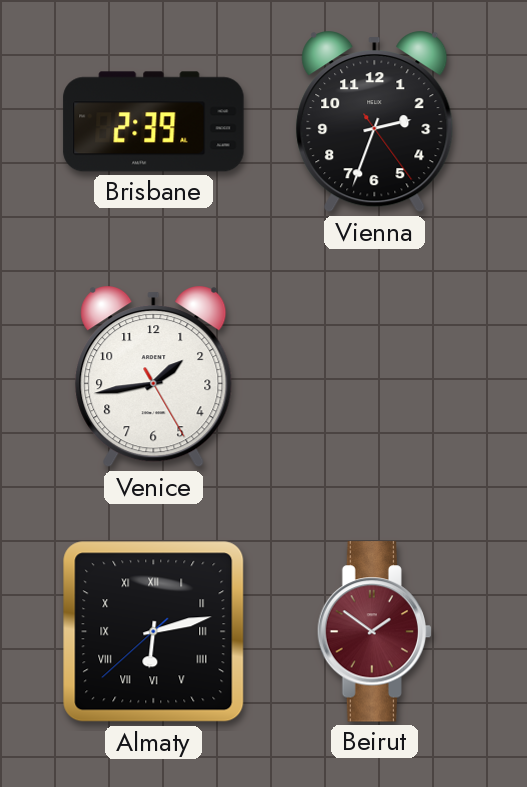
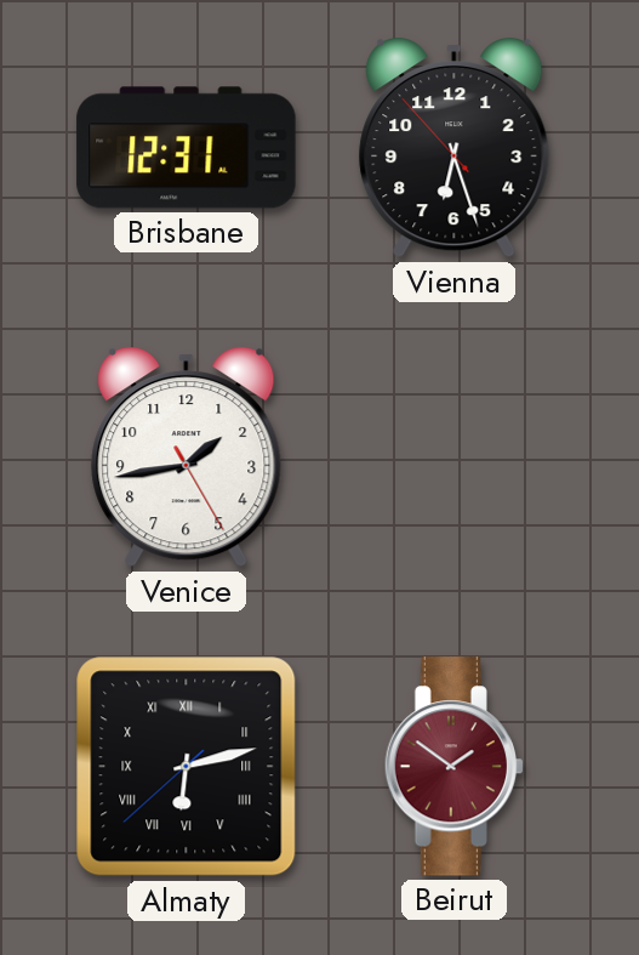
Brisbane: 2:39 -> 12:31
Vienna: 2:33 -> 6:26
